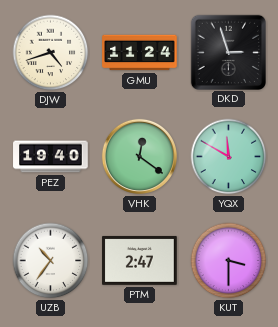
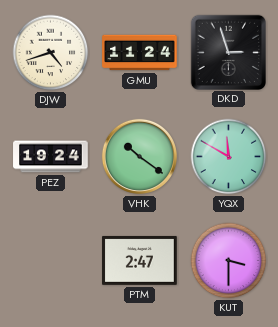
PEZ: 19:40 -> 19:24
VHK: 12:21 -> 10:21
UZB: 10:36 -> none
